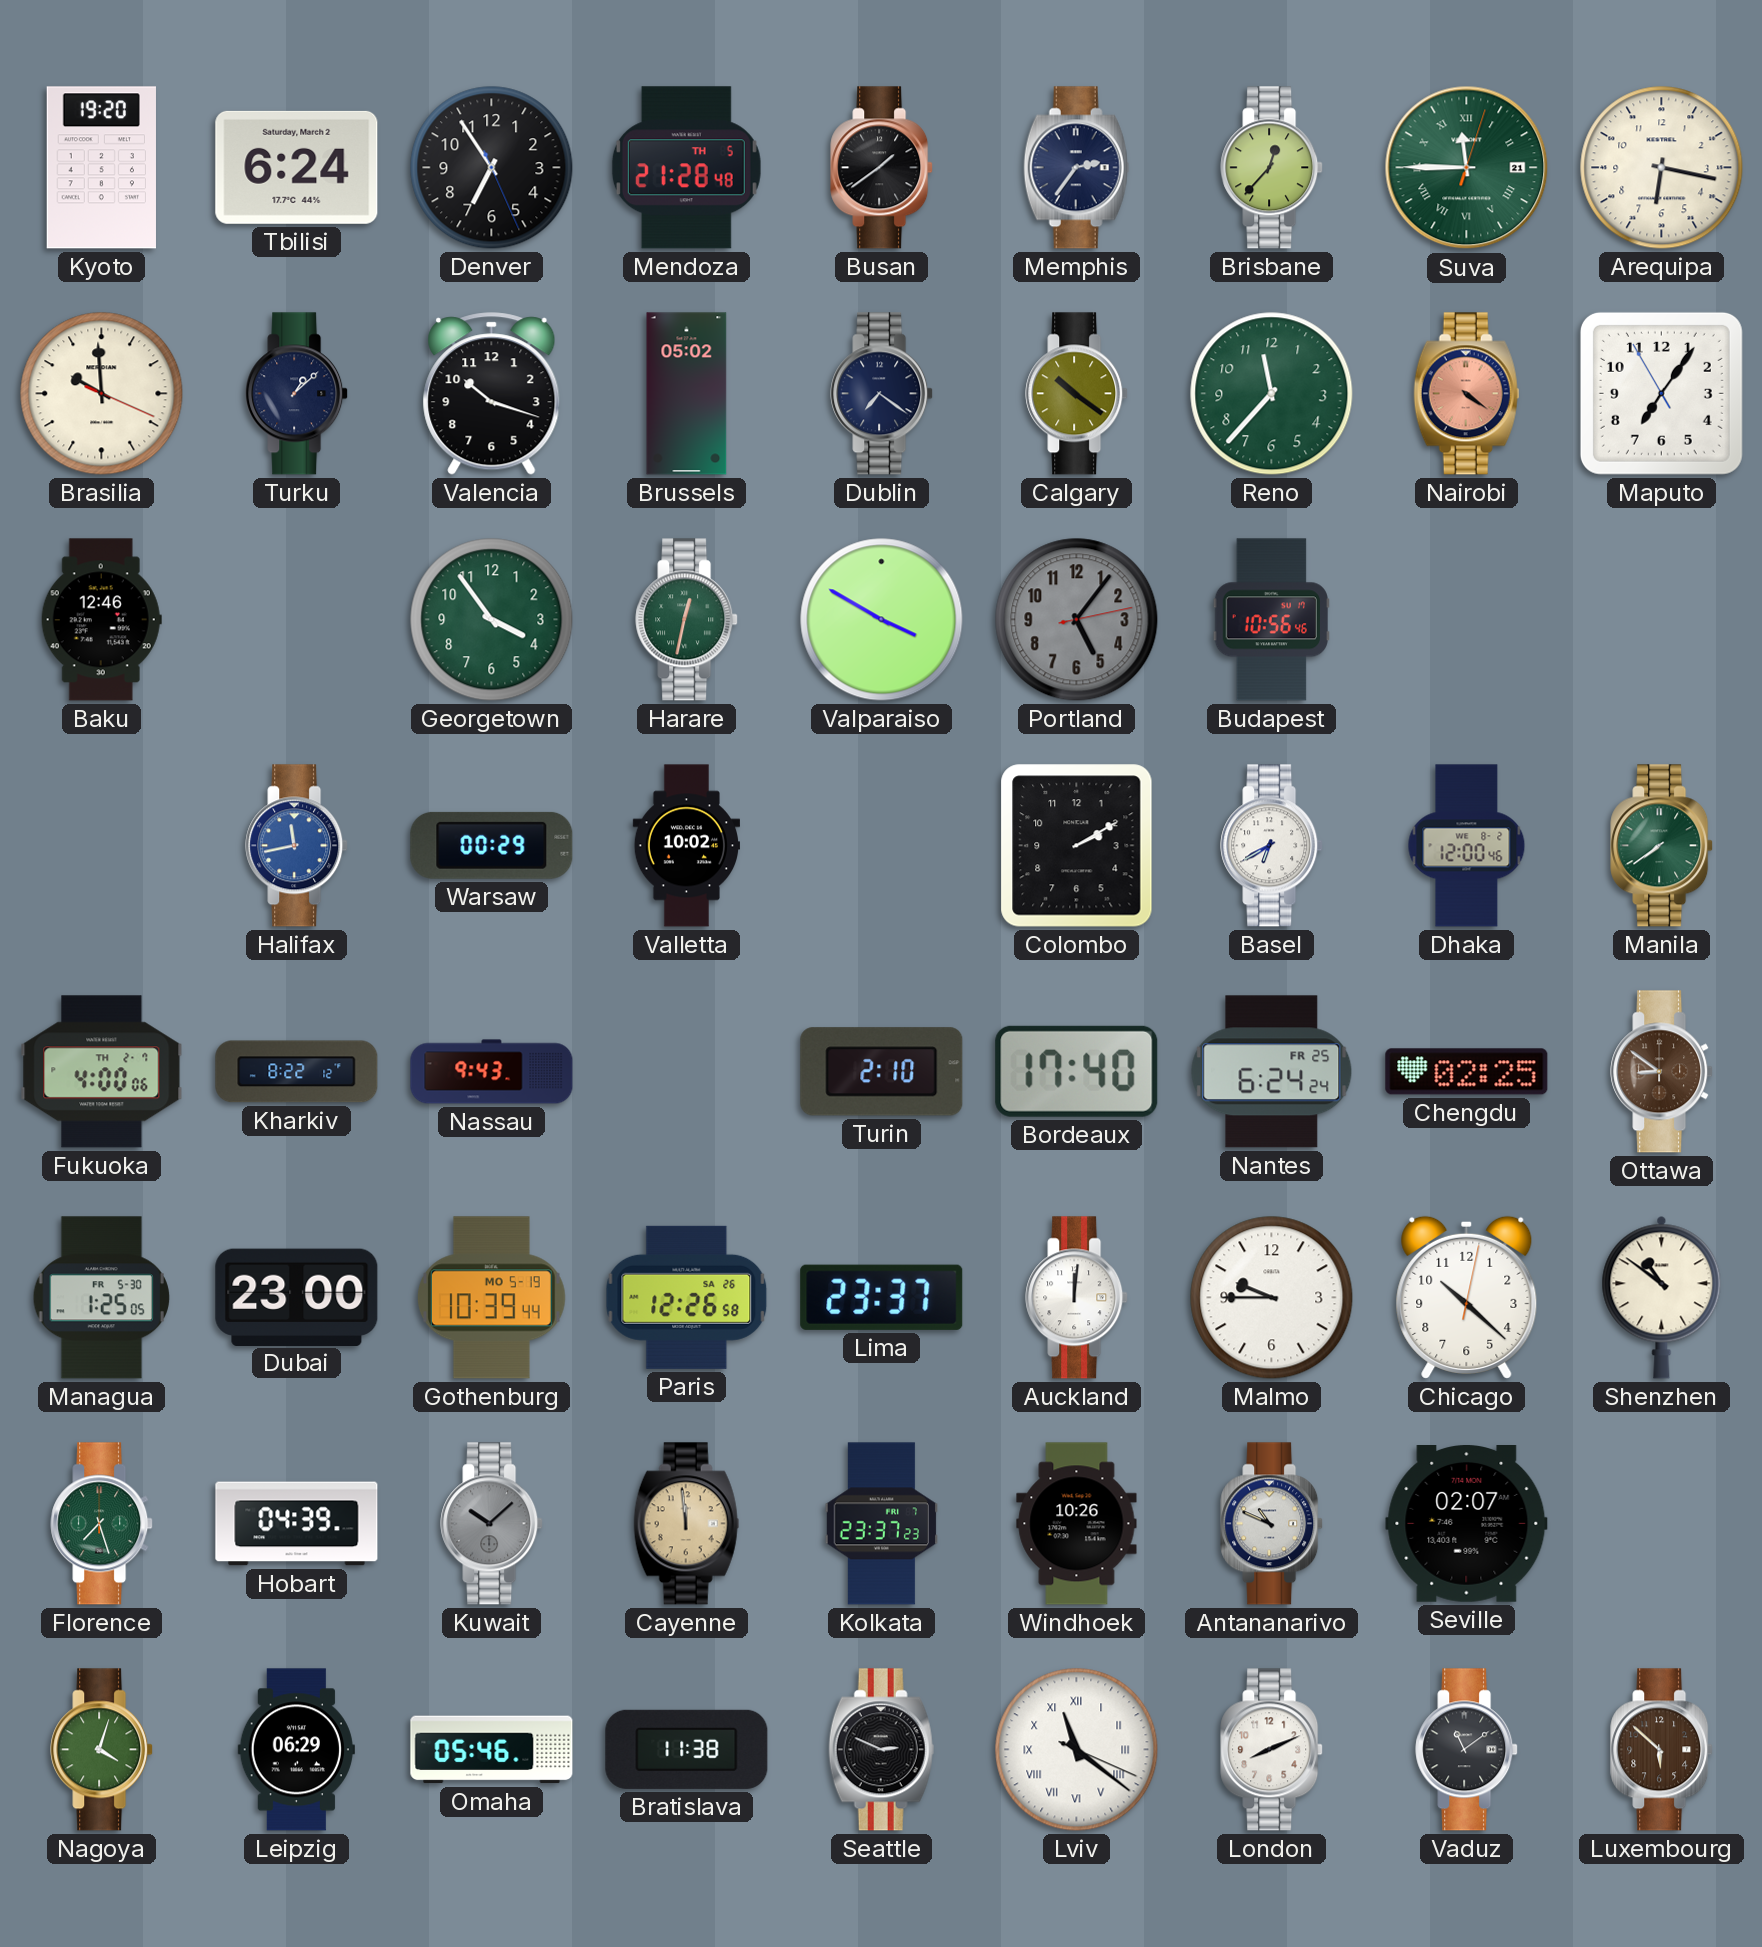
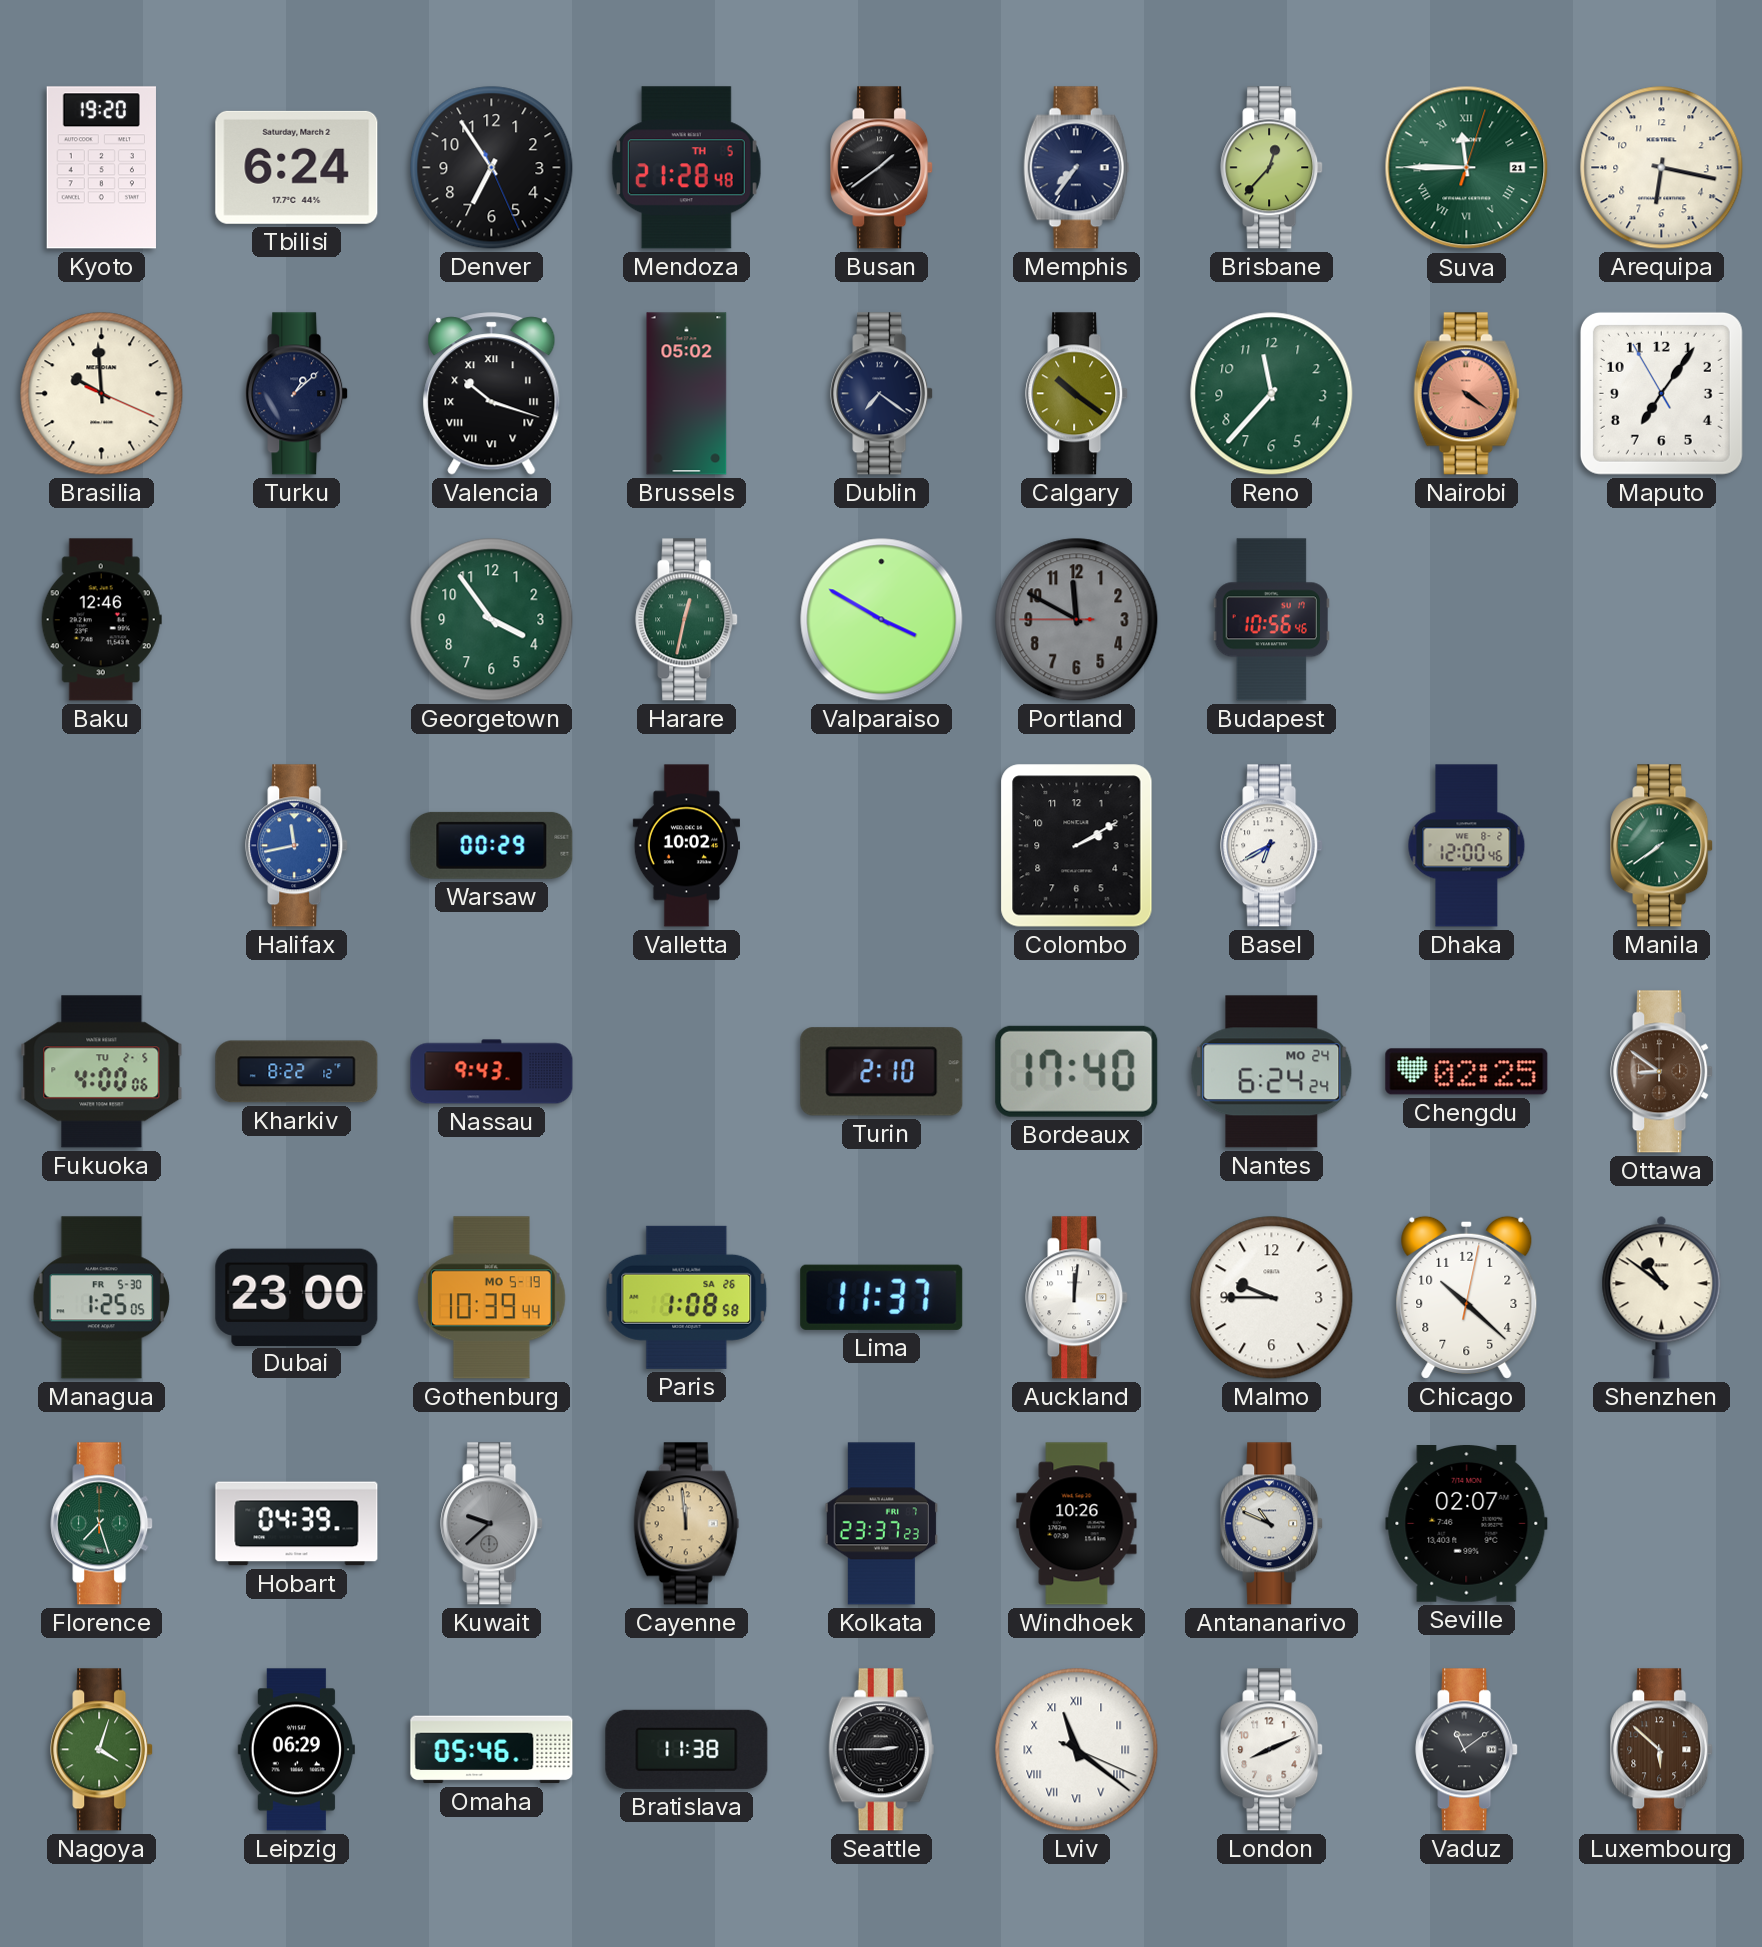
Memphis: 2:36 -> 7:36
Valencia numerals: Arabic -> Roman
Portland: 5:06 -> 11:49
Fukuoka date: TH 2-7 -> TU 2-5
Nantes date: FR 25 -> MO 24
Paris: 12:26 -> 1:08
Lima: 23:37 -> 11:37
Kuwait: 10:08 -> 9:38
Seattle: 2:49 -> 2:45
